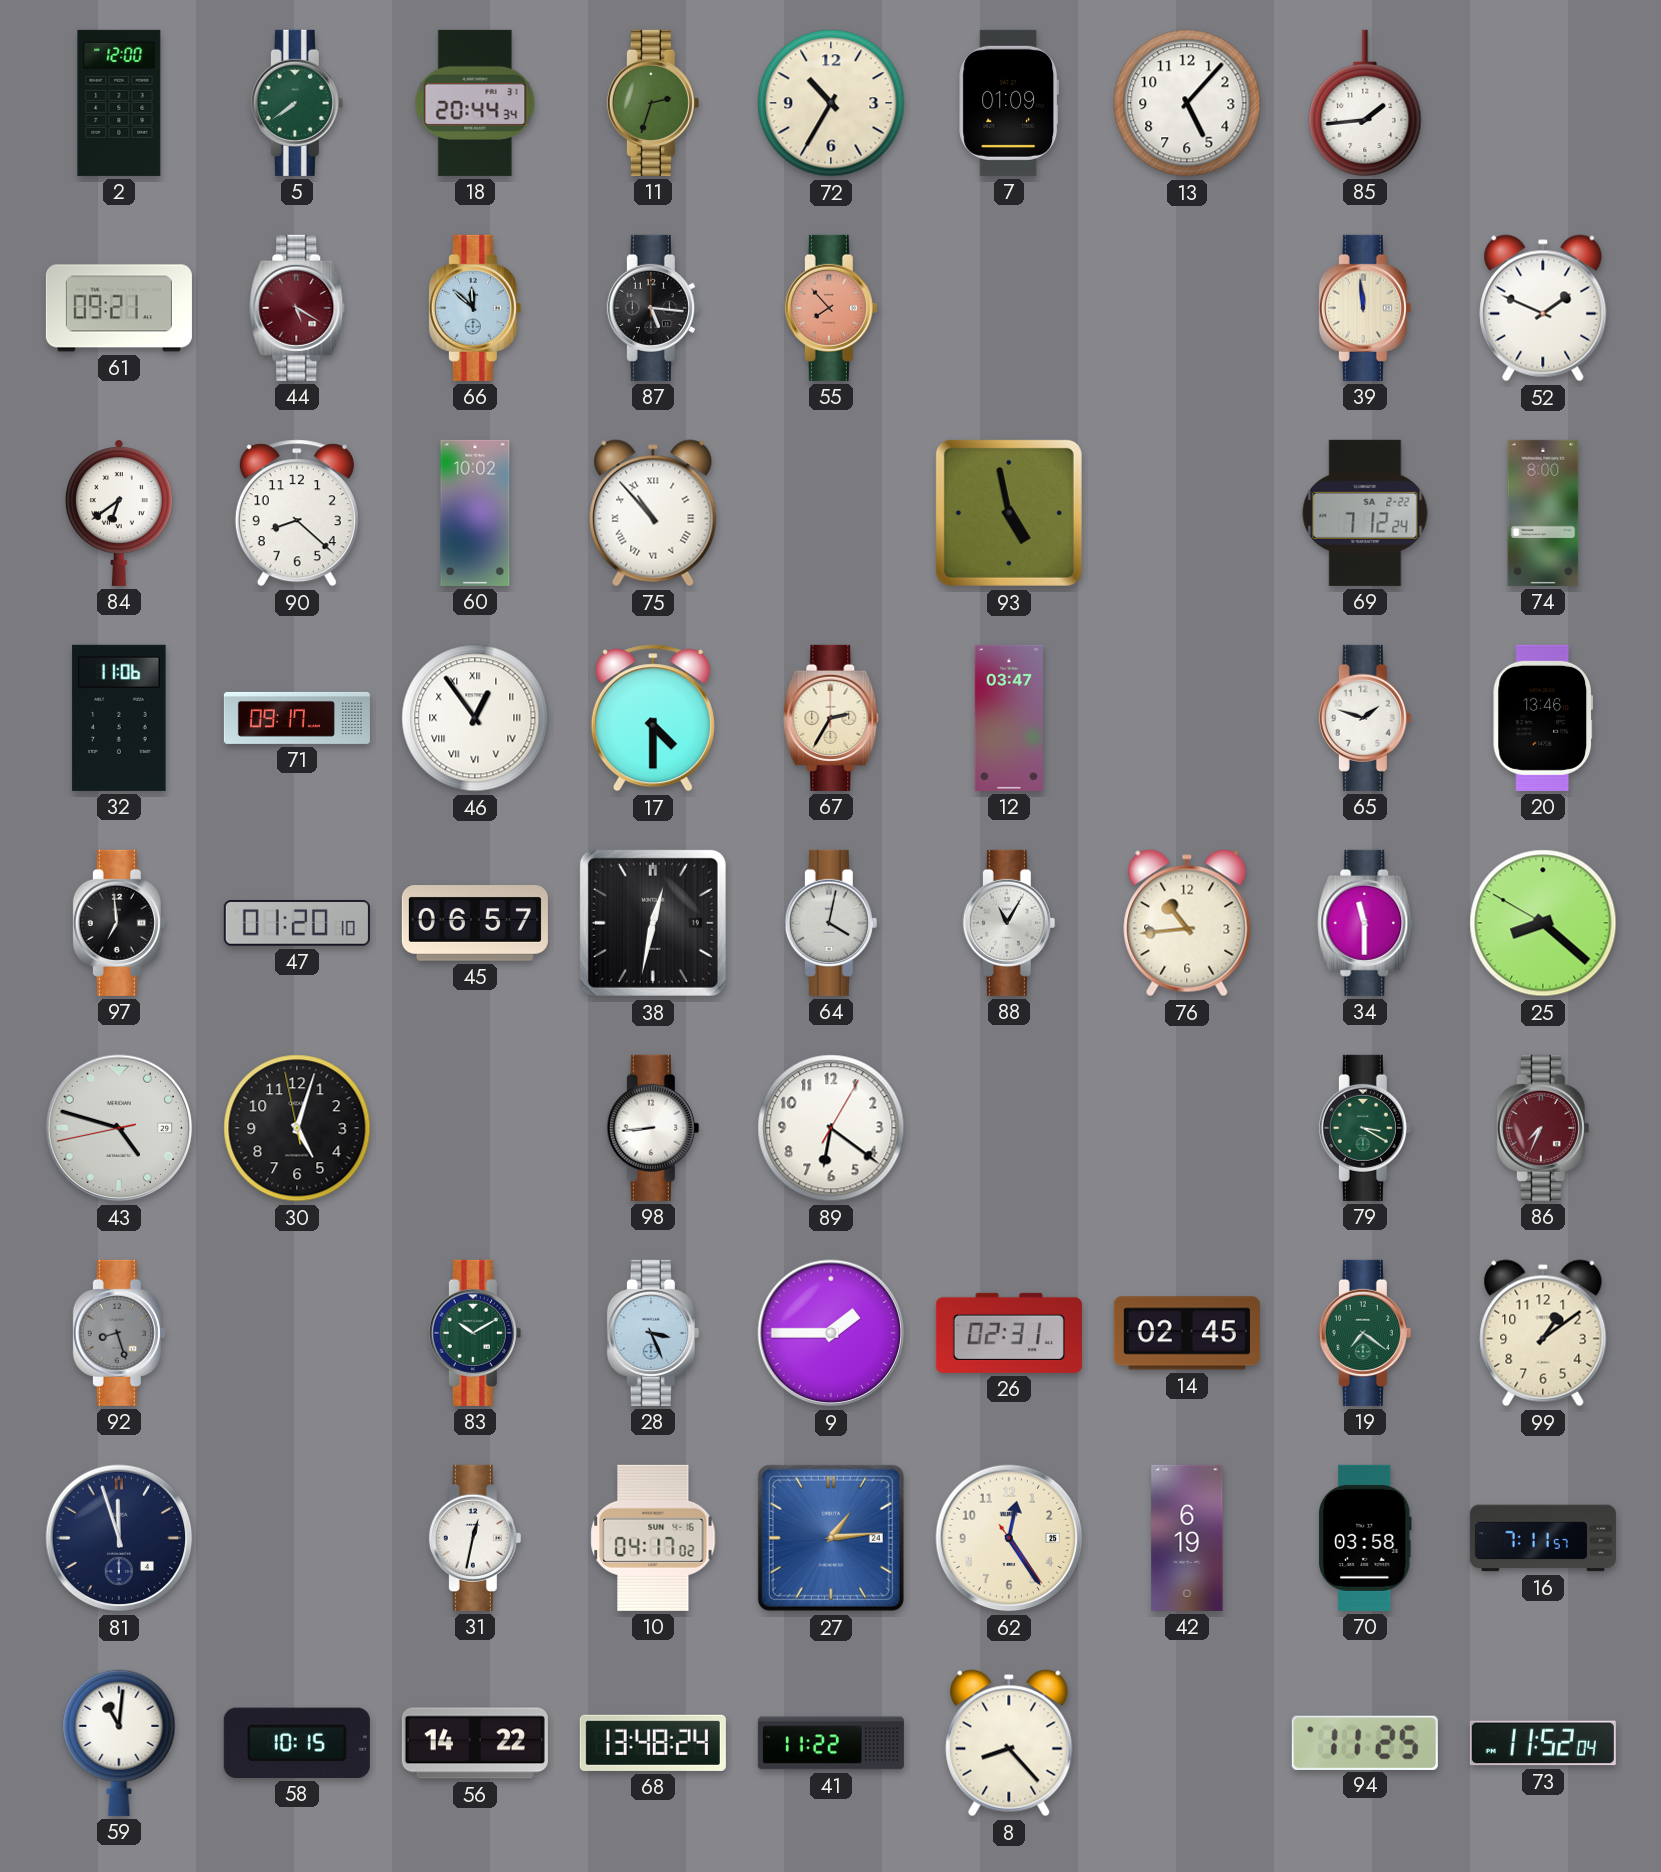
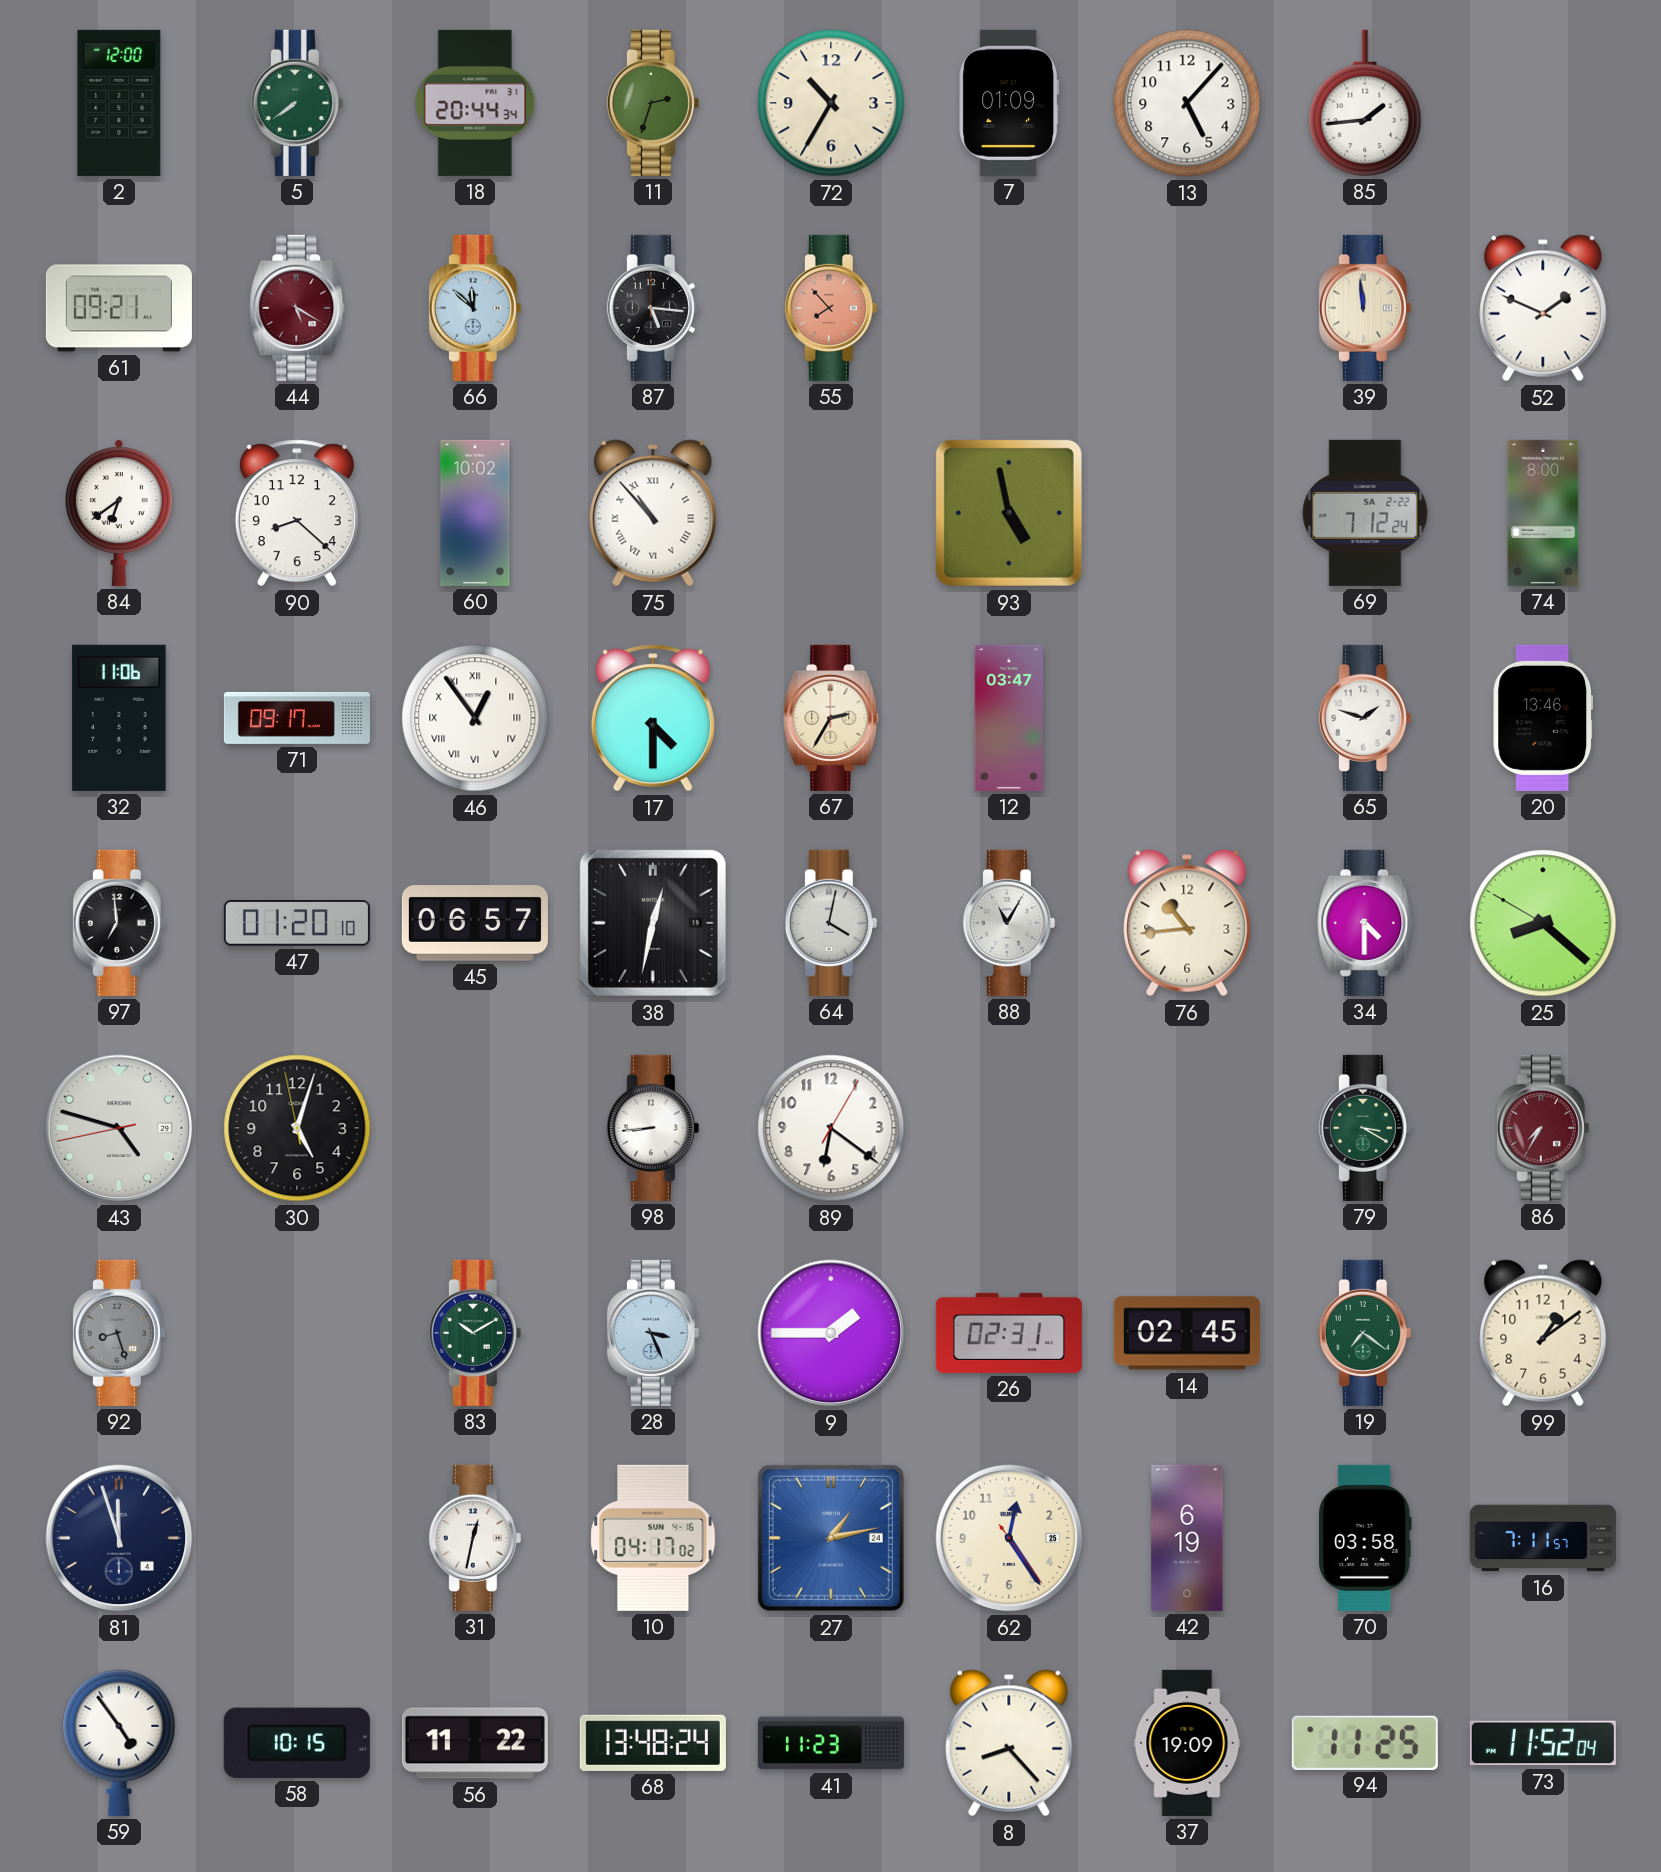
34: 11:30 -> 4:30
86: 7:34 -> 7:35
27: 1:14 -> 1:13
59: 11:01 -> 4:54
56: 14:22 -> 11:22
41: 11:22 -> 11:23
37: none -> 19:09
